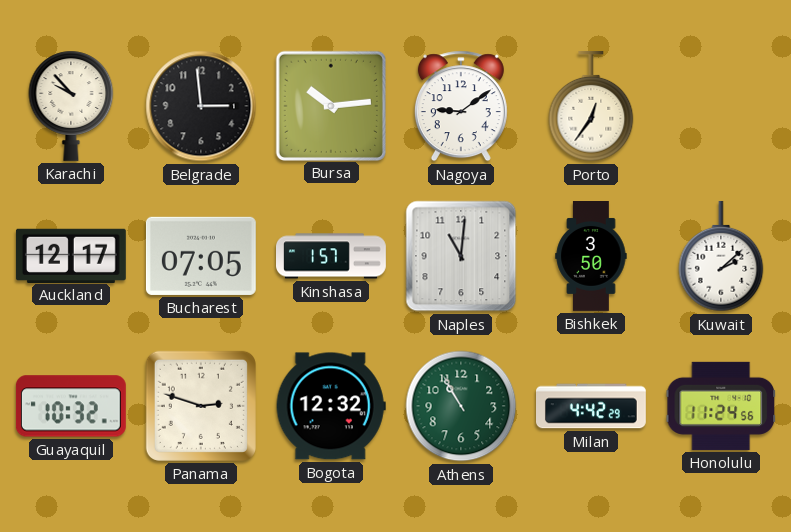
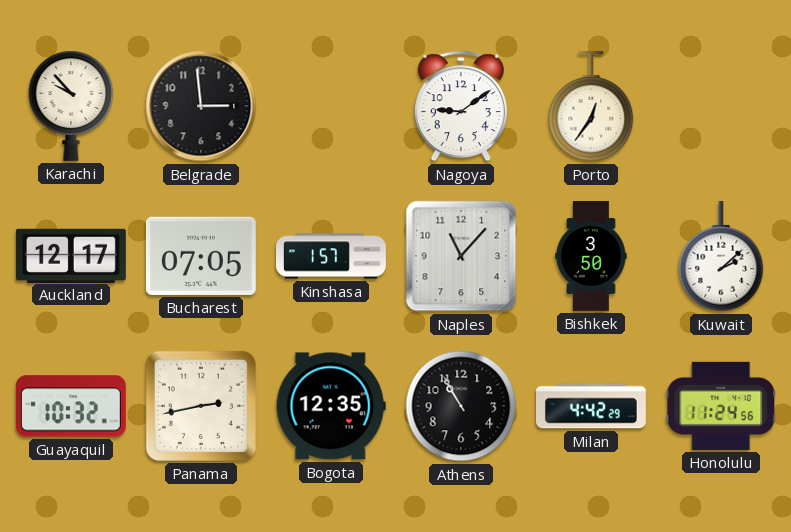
Bursa: 10:14 -> none
Naples: 11:01 -> 11:07
Panama: 2:48 -> 2:43
Bogota: 12:32 -> 12:35
Athens dial: green -> black
